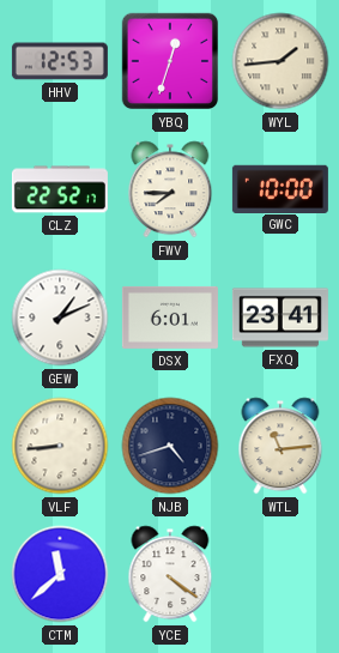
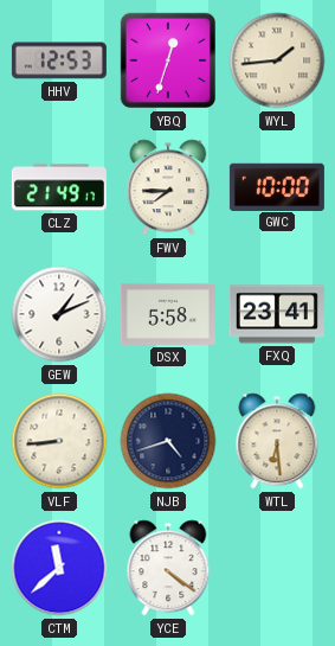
CLZ: 22:52 -> 21:49
DSX: 6:01 -> 5:58
WTL: 11:14 -> 6:29
